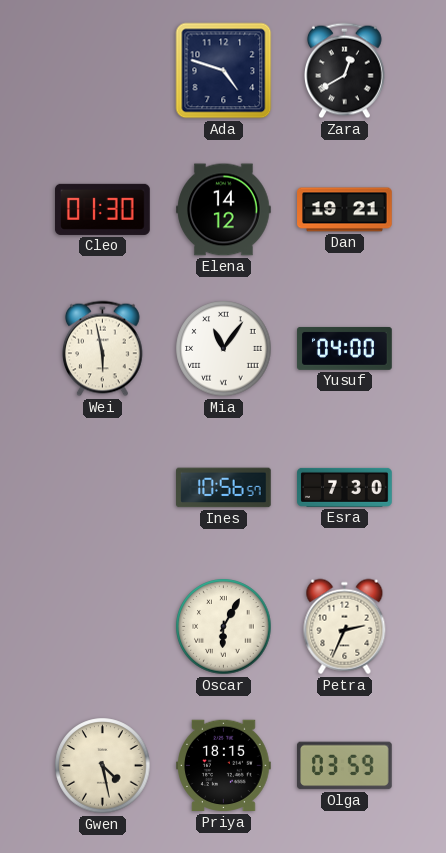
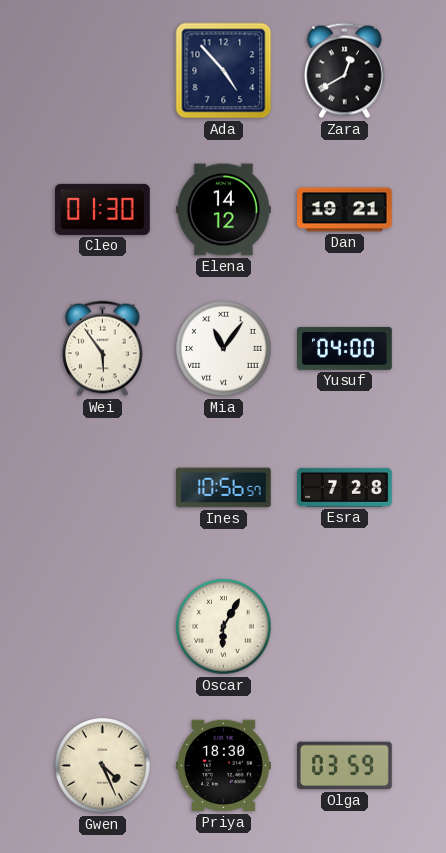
Ada: 4:48 -> 4:53
Wei: 5:58 -> 5:54
Esra: 7:30 -> 7:28
Petra: 2:34 -> none
Gwen: 4:28 -> 4:26
Priya: 18:15 -> 18:30
